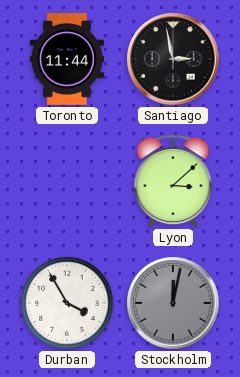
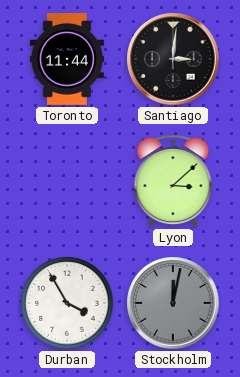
Santiago: 2:58 -> 3:01
